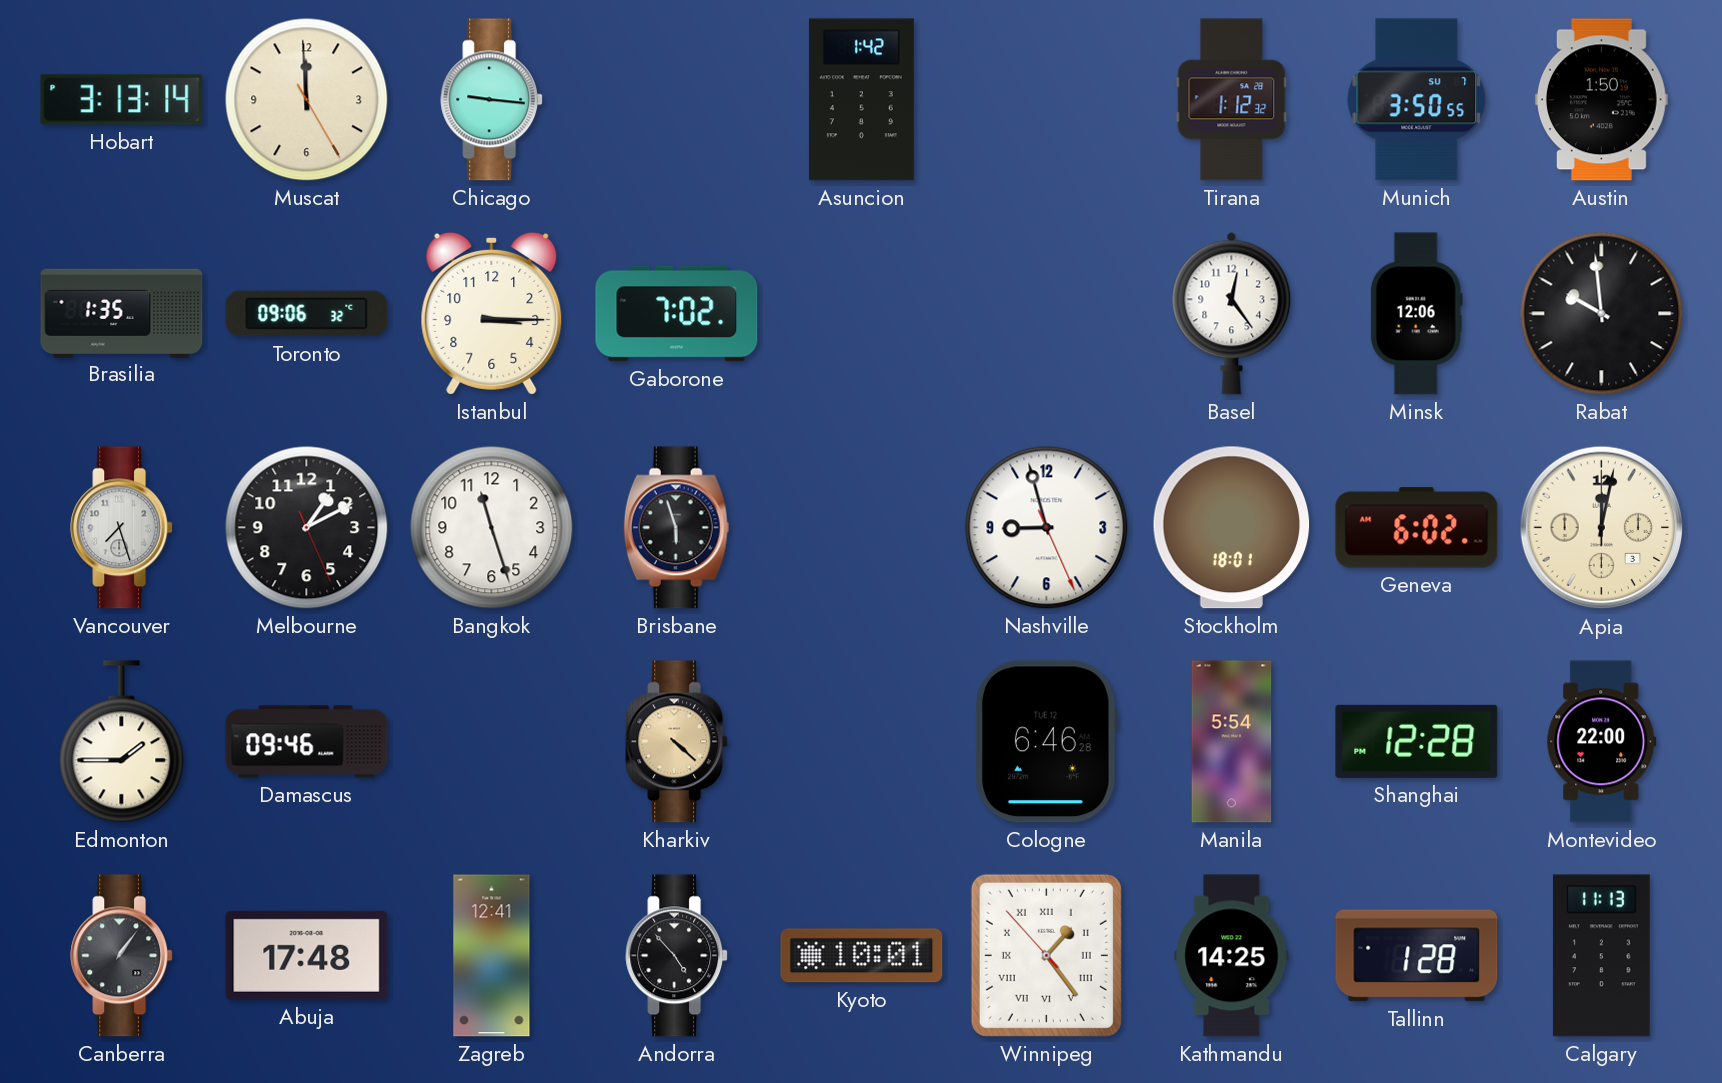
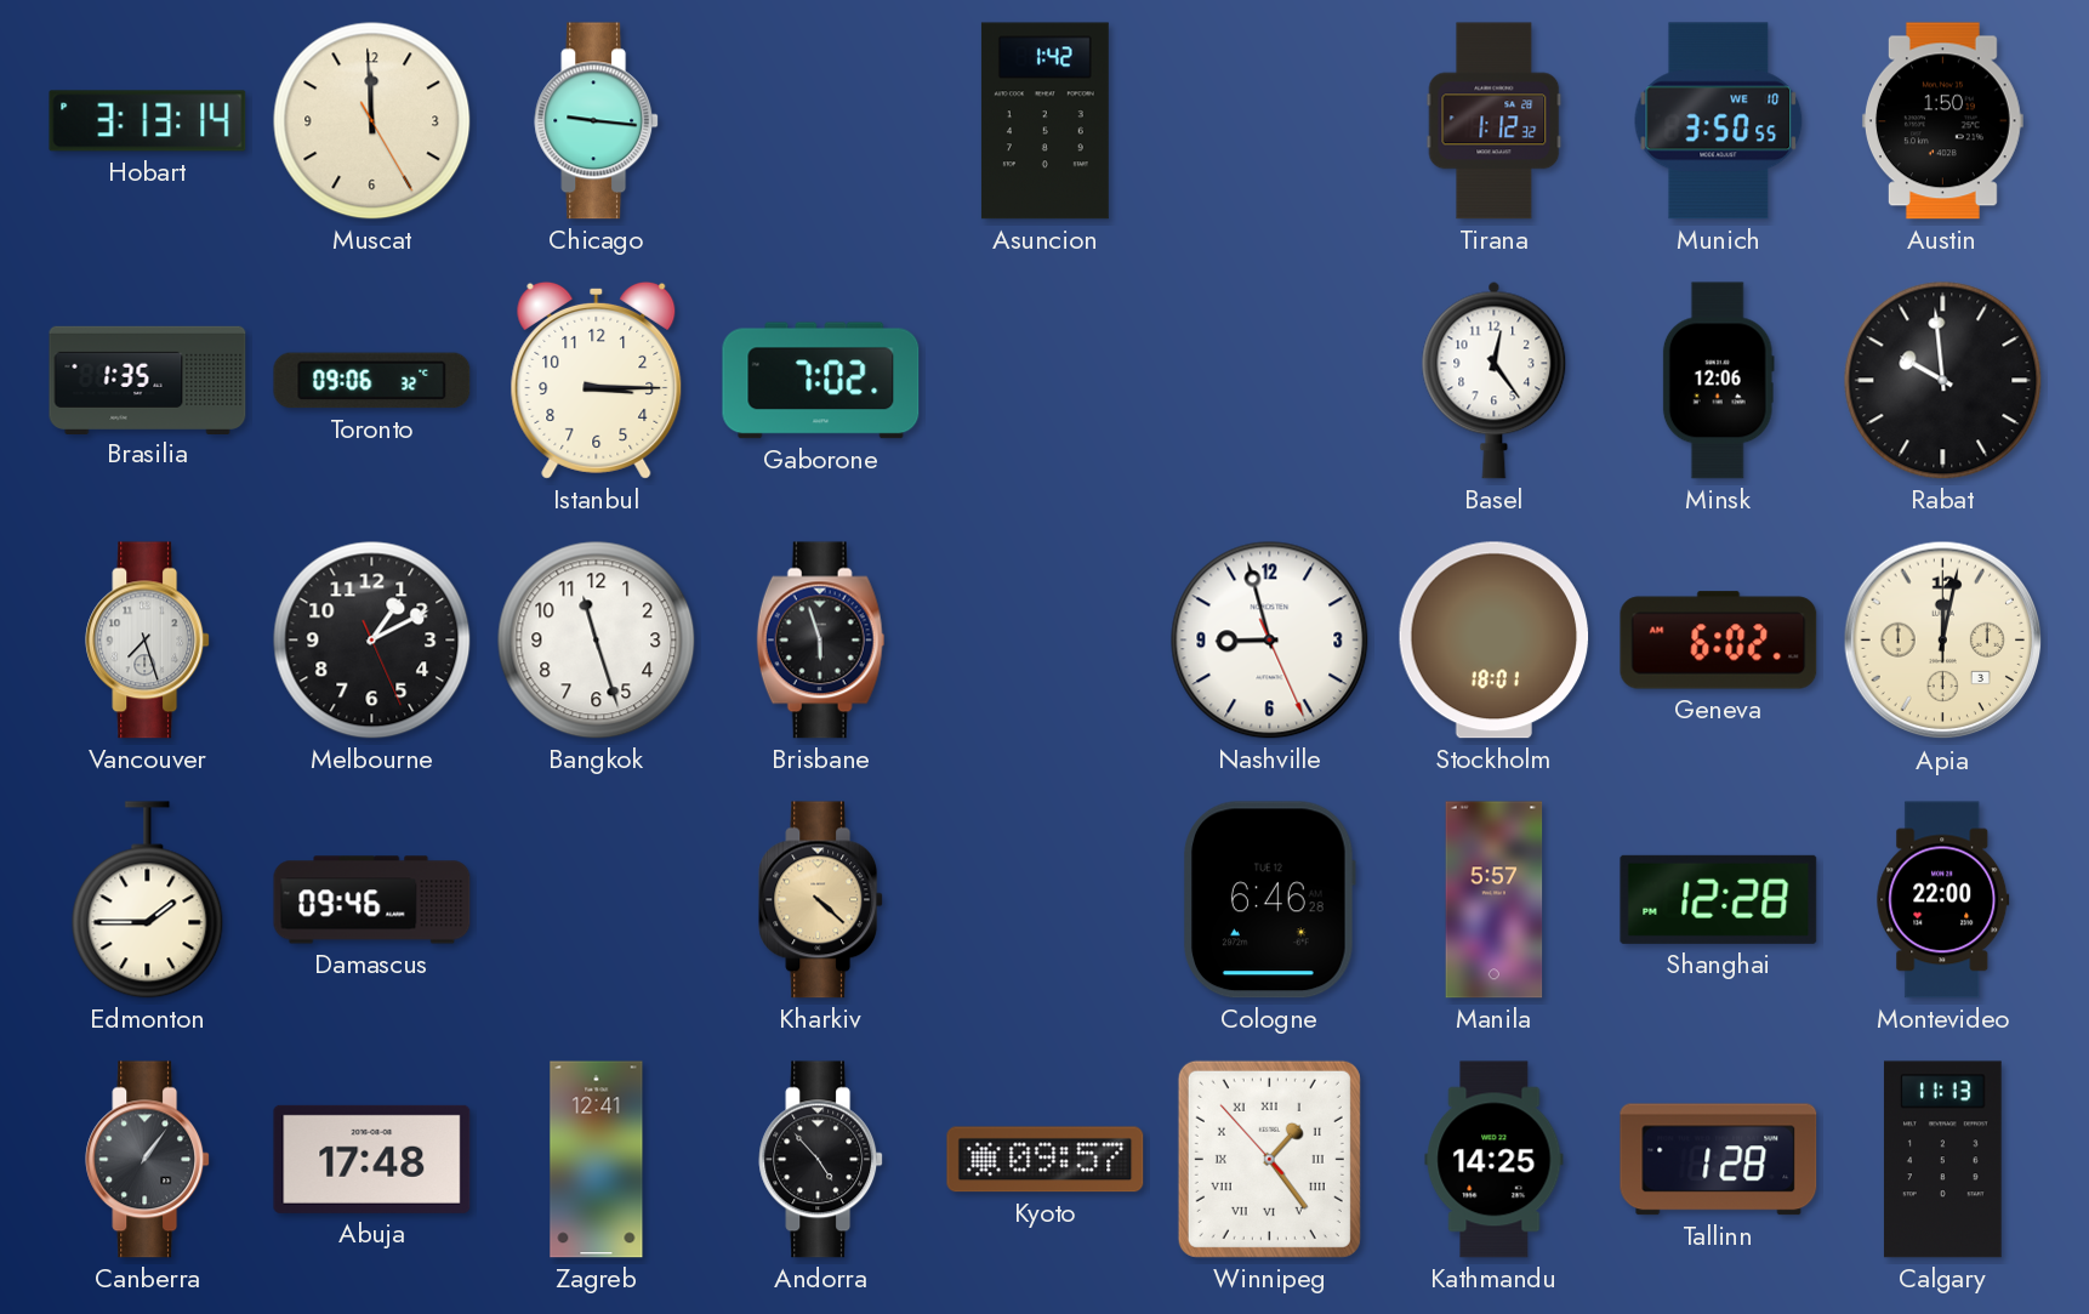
Munich date: SU 7 -> WE 10
Manila: 5:54 -> 5:57
Kyoto: 10:01 -> 09:57
